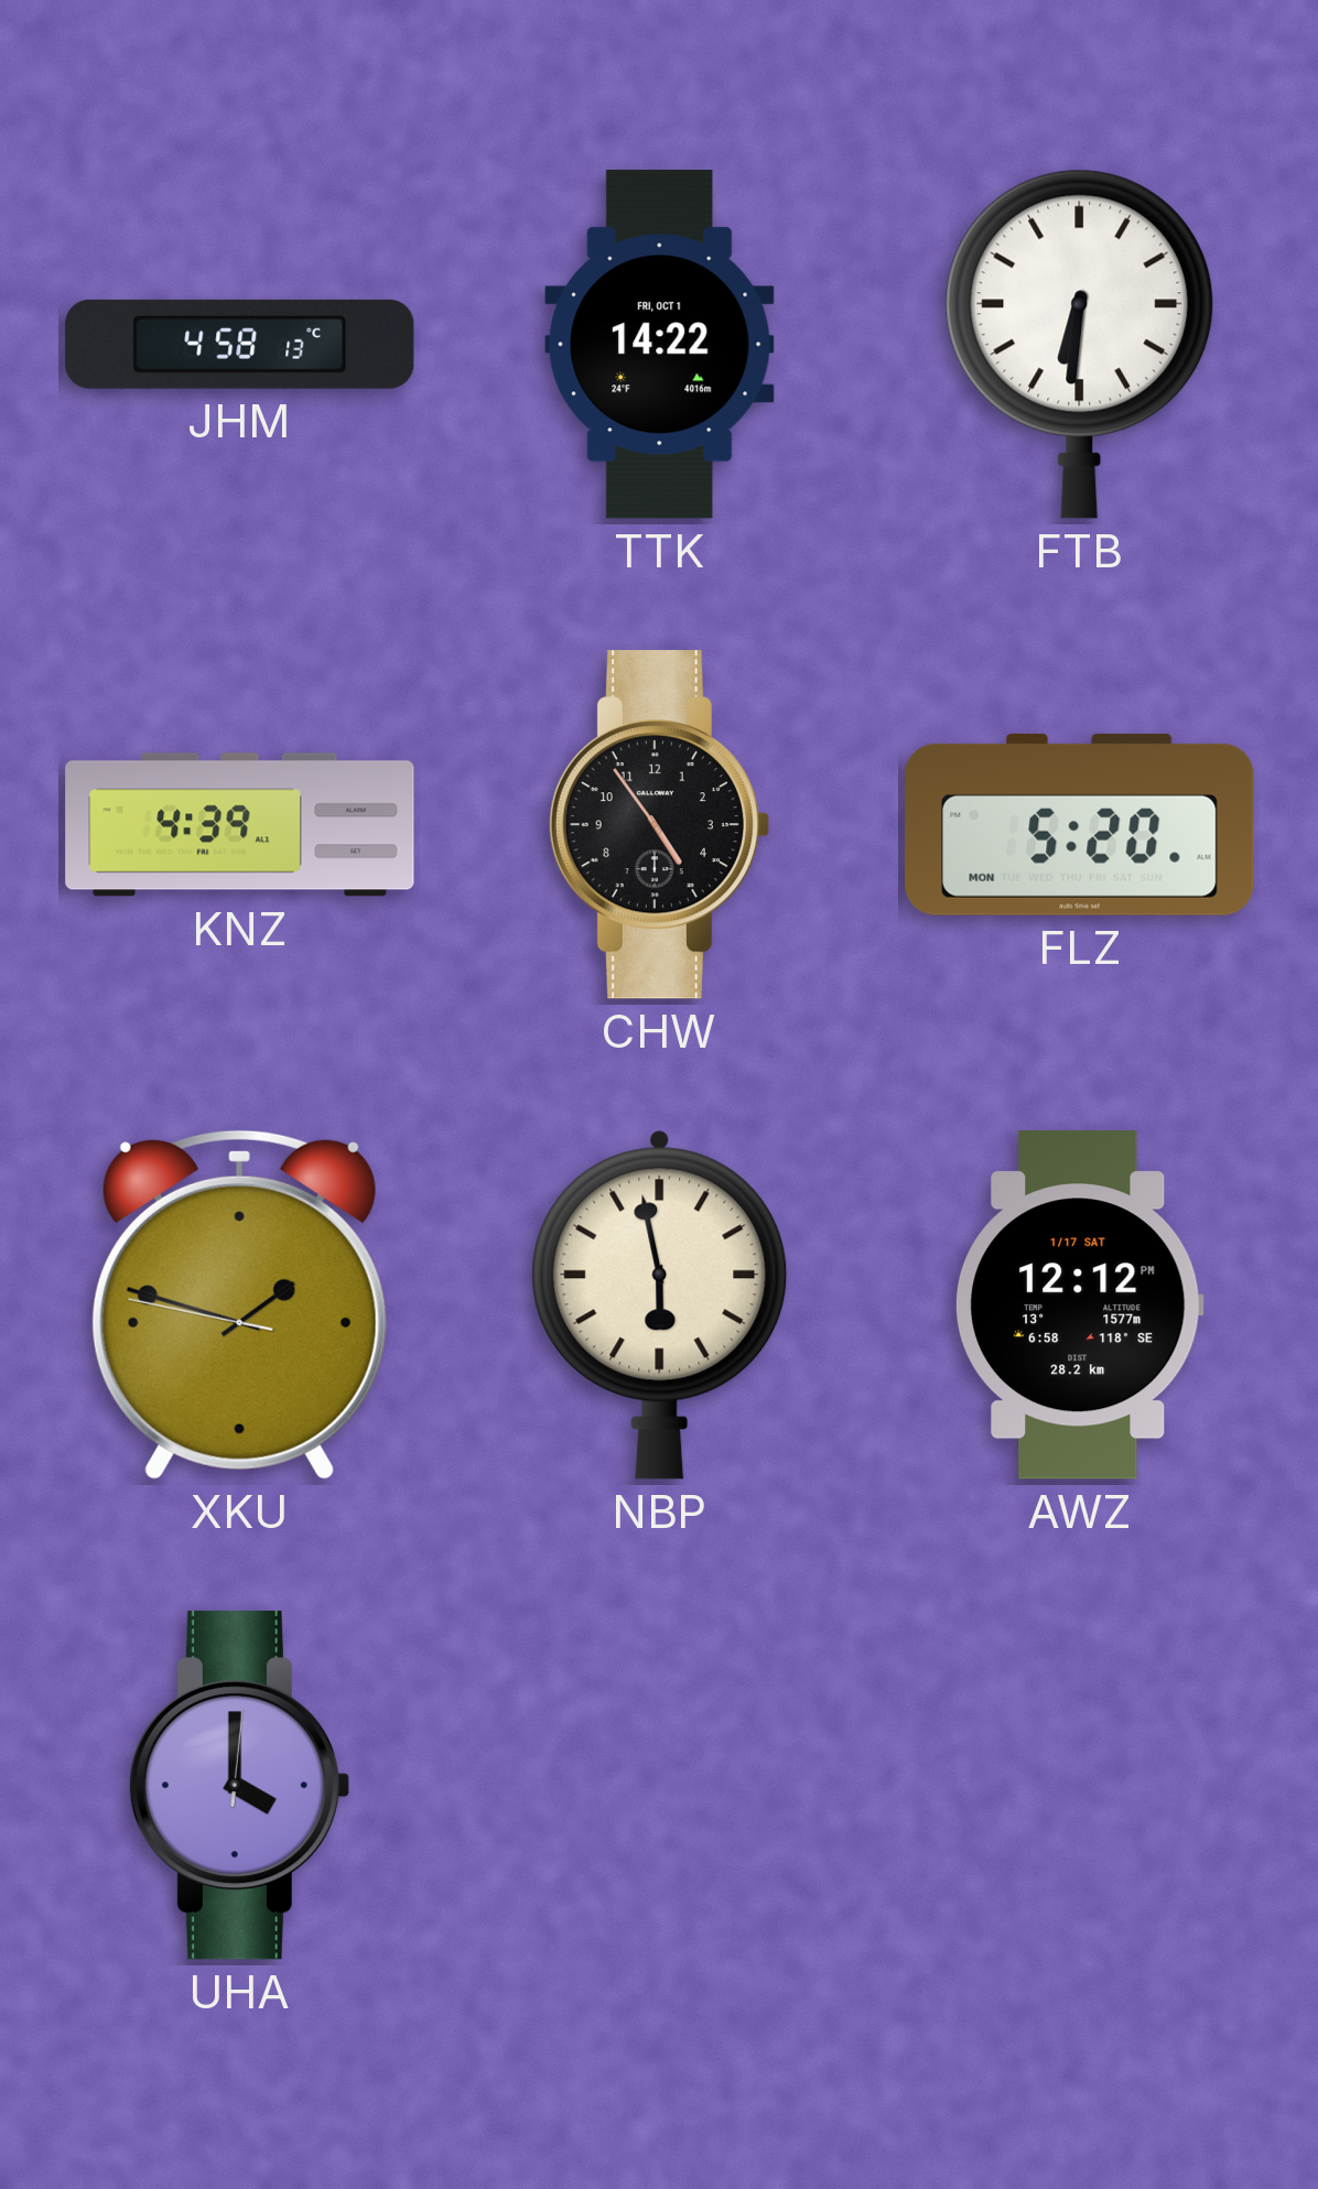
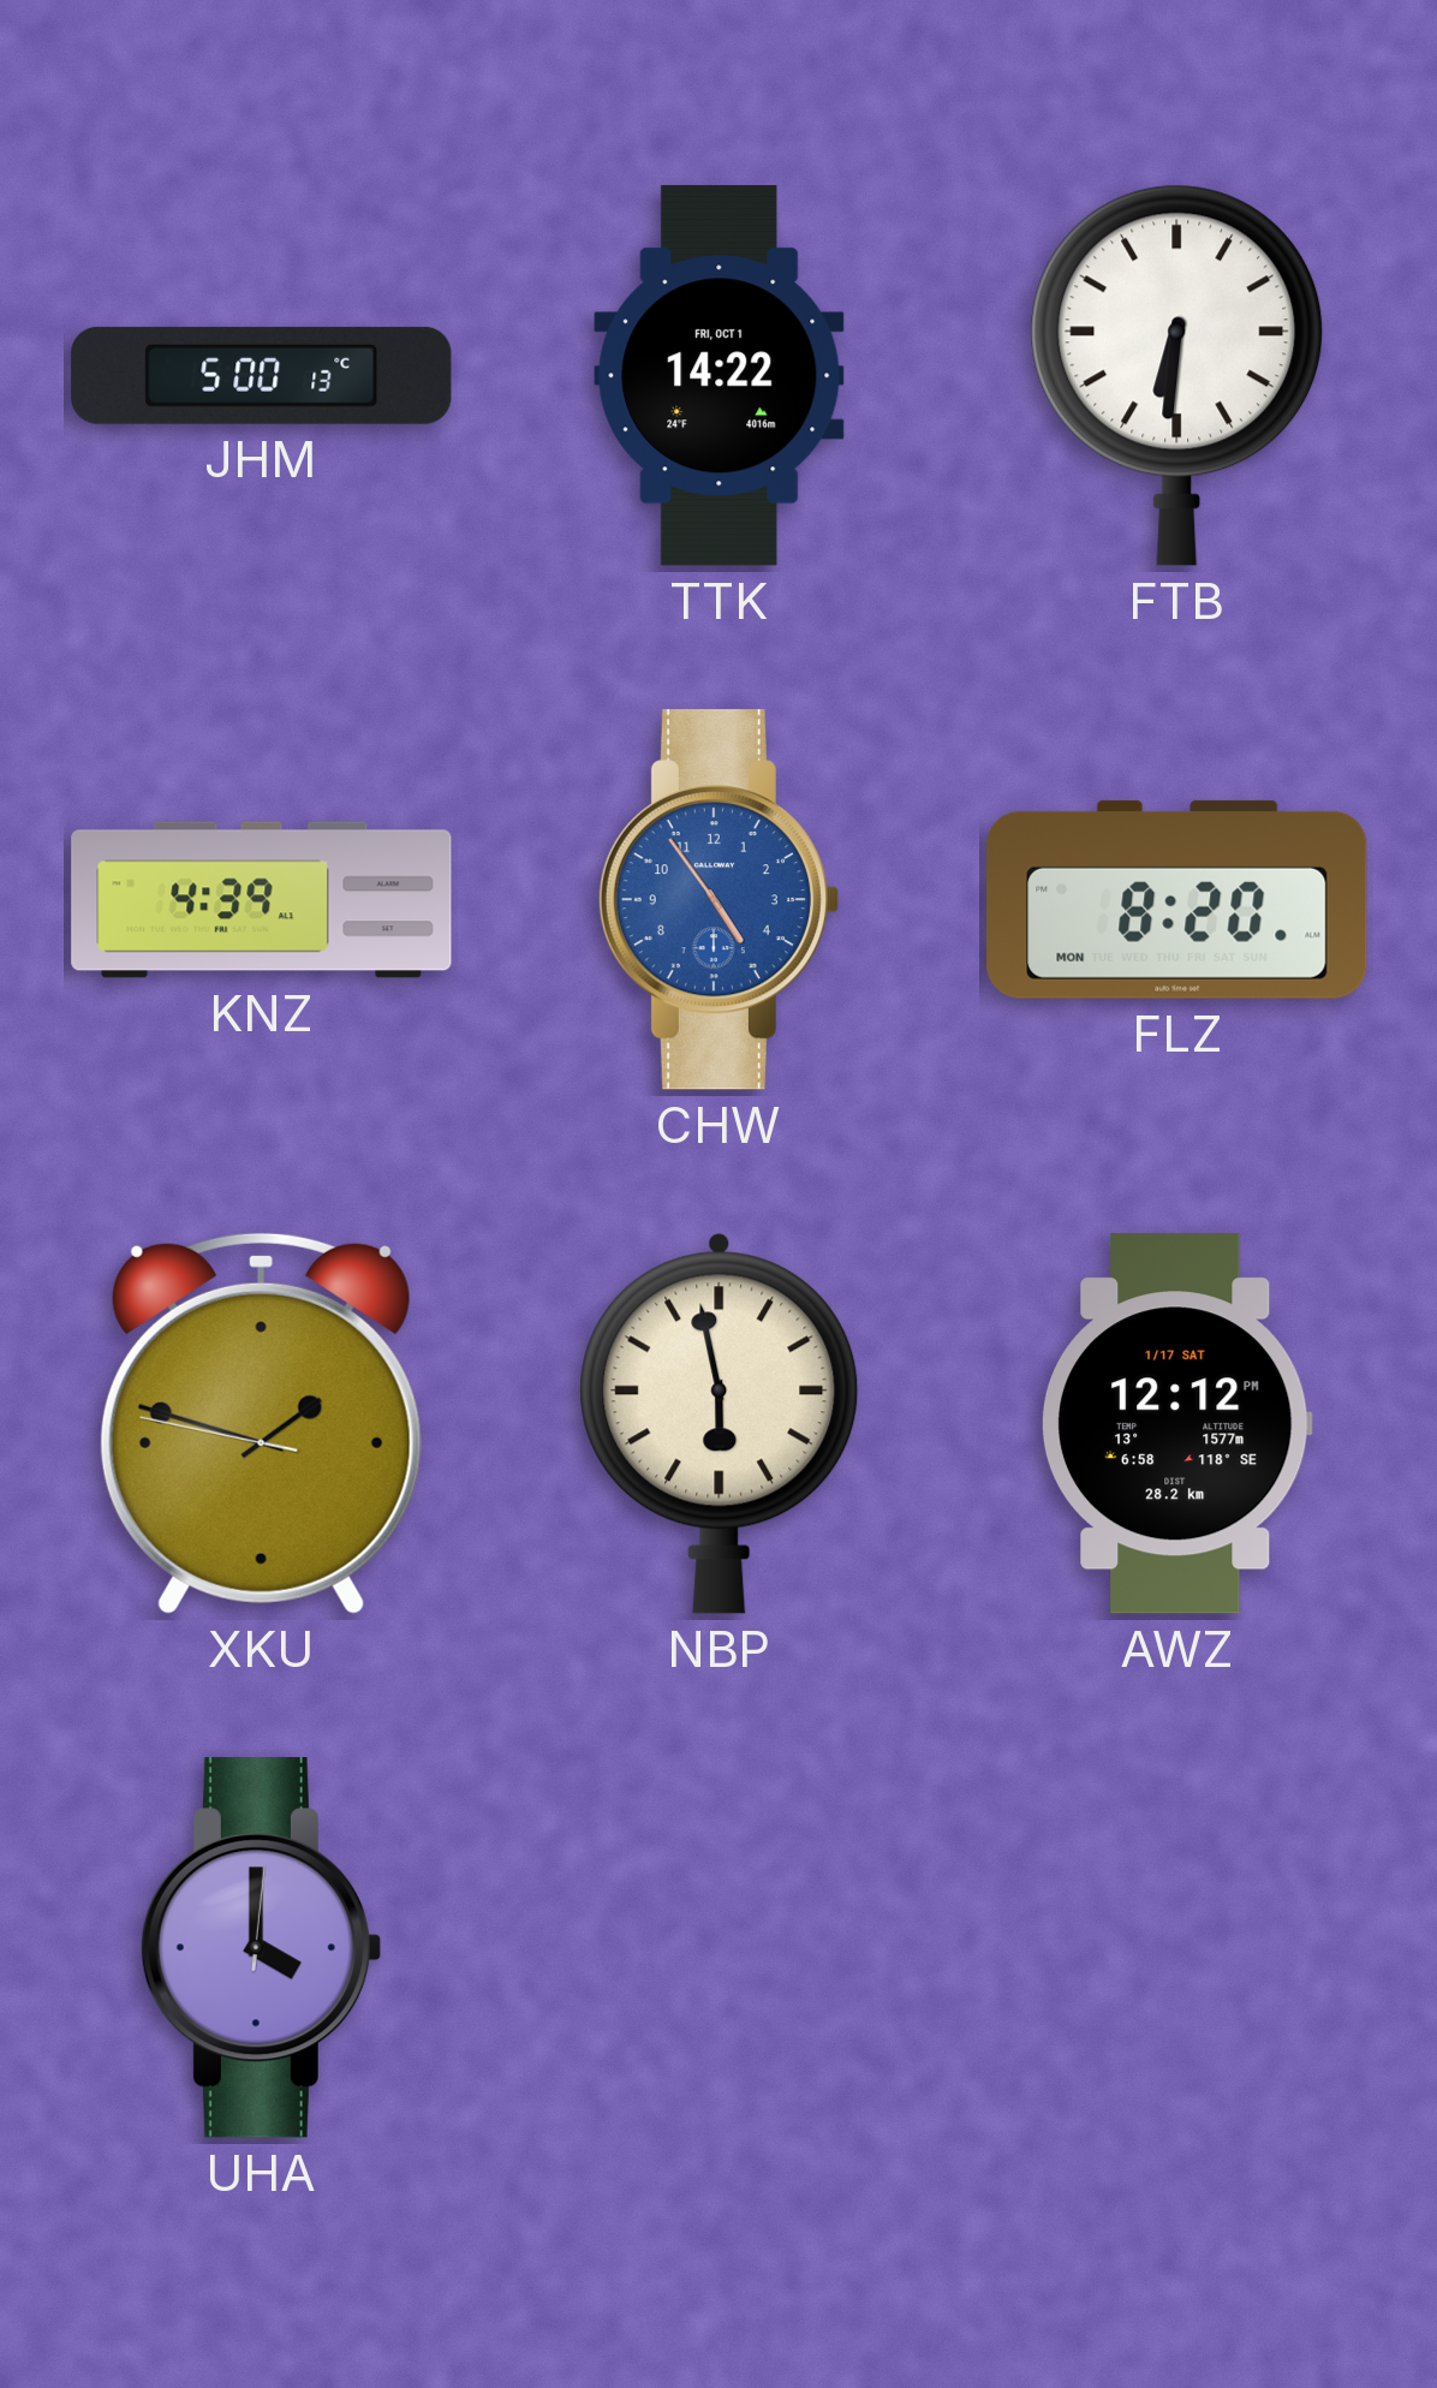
JHM: 4:58 -> 5:00
CHW dial: black -> blue
FLZ: 5:20 -> 8:20
